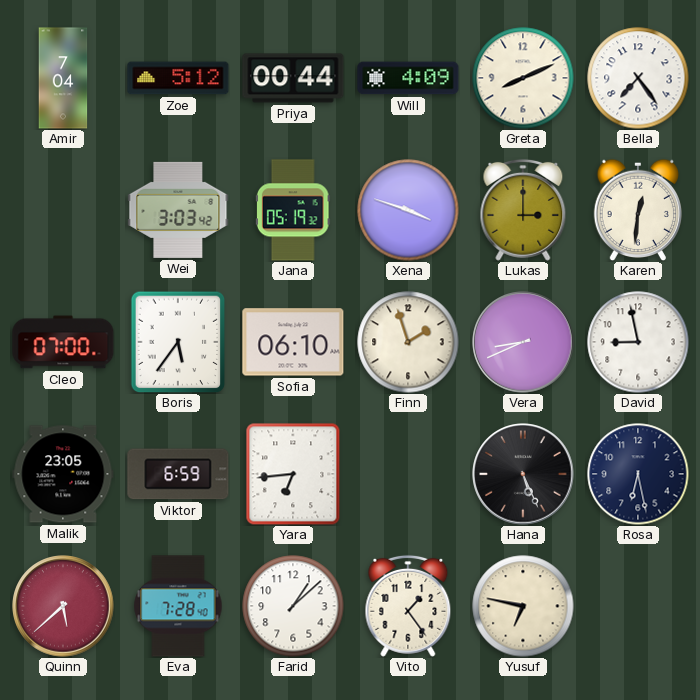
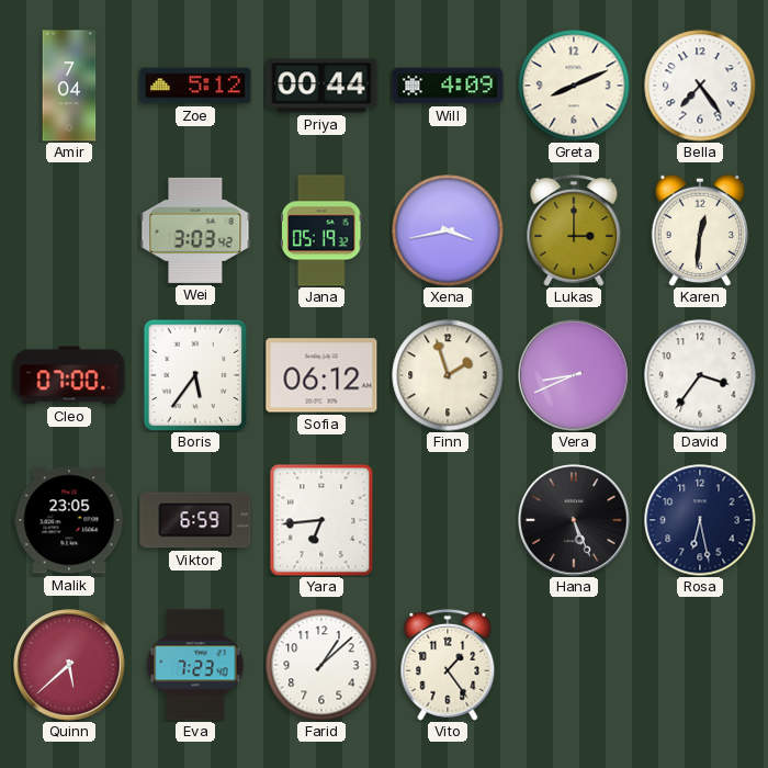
Xena: 3:48 -> 3:43
Sofia: 06:10 -> 06:12
David: 8:58 -> 3:36
Eva: 7:28 -> 7:23
Yusuf: 6:47 -> none
